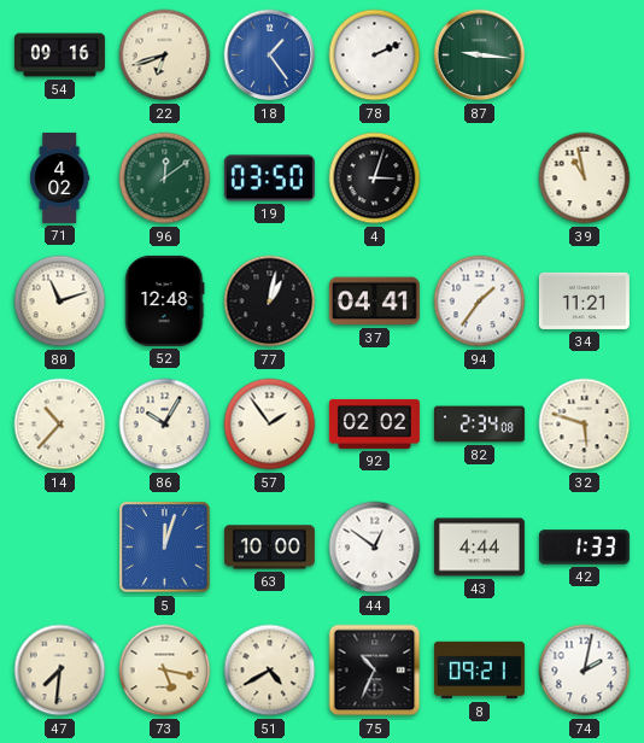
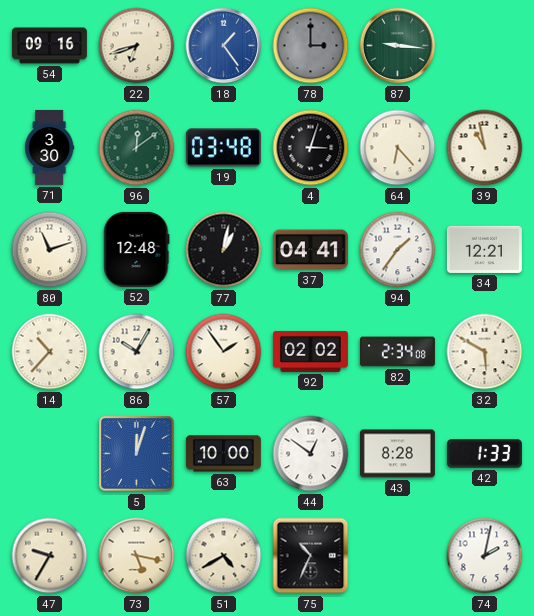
78: 2:11 -> 3:00
78 dial: white -> grey
71: 4:02 -> 3:30
19: 03:50 -> 03:48
64: none -> 6:23
34: 11:21 -> 12:21
32: 5:48 -> 5:50
43: 4:44 -> 8:28
47: 7:31 -> 9:35
8: 09:21 -> none
